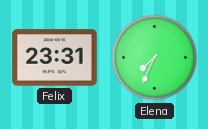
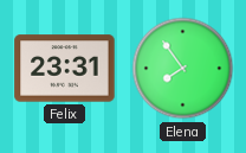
Elena: 7:34 -> 7:54
